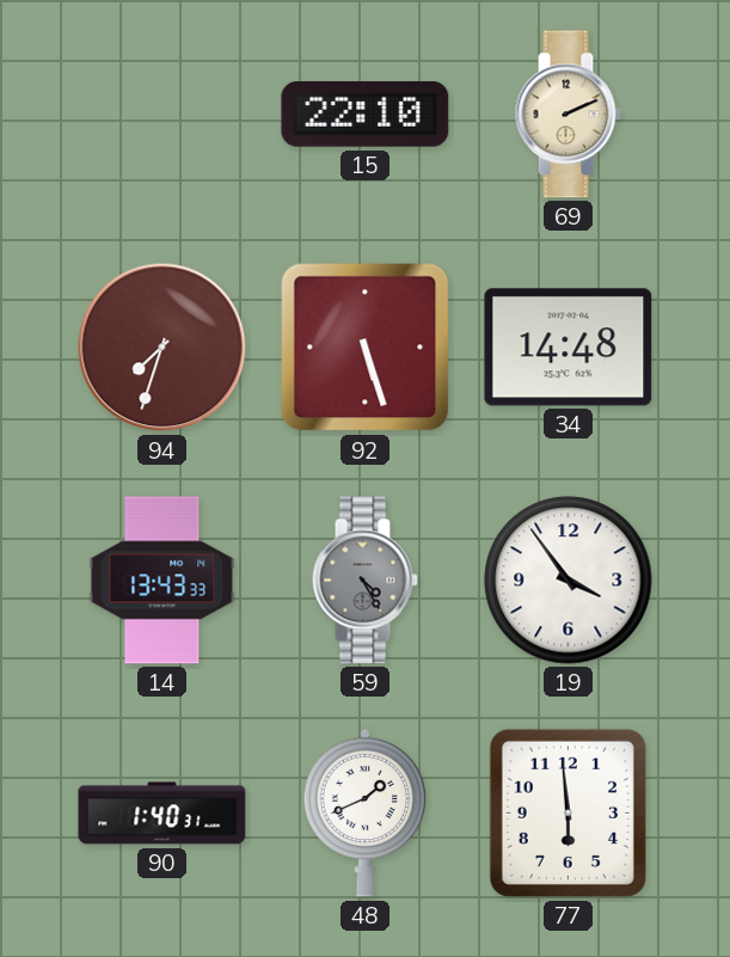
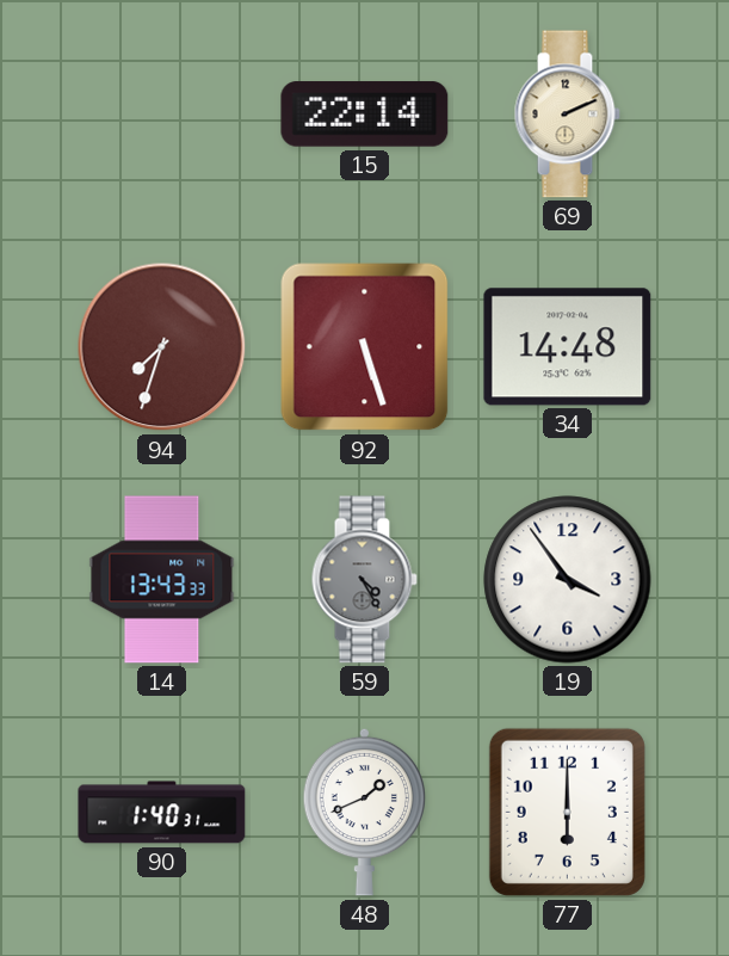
15: 22:10 -> 22:14
77: 5:59 -> 6:00
